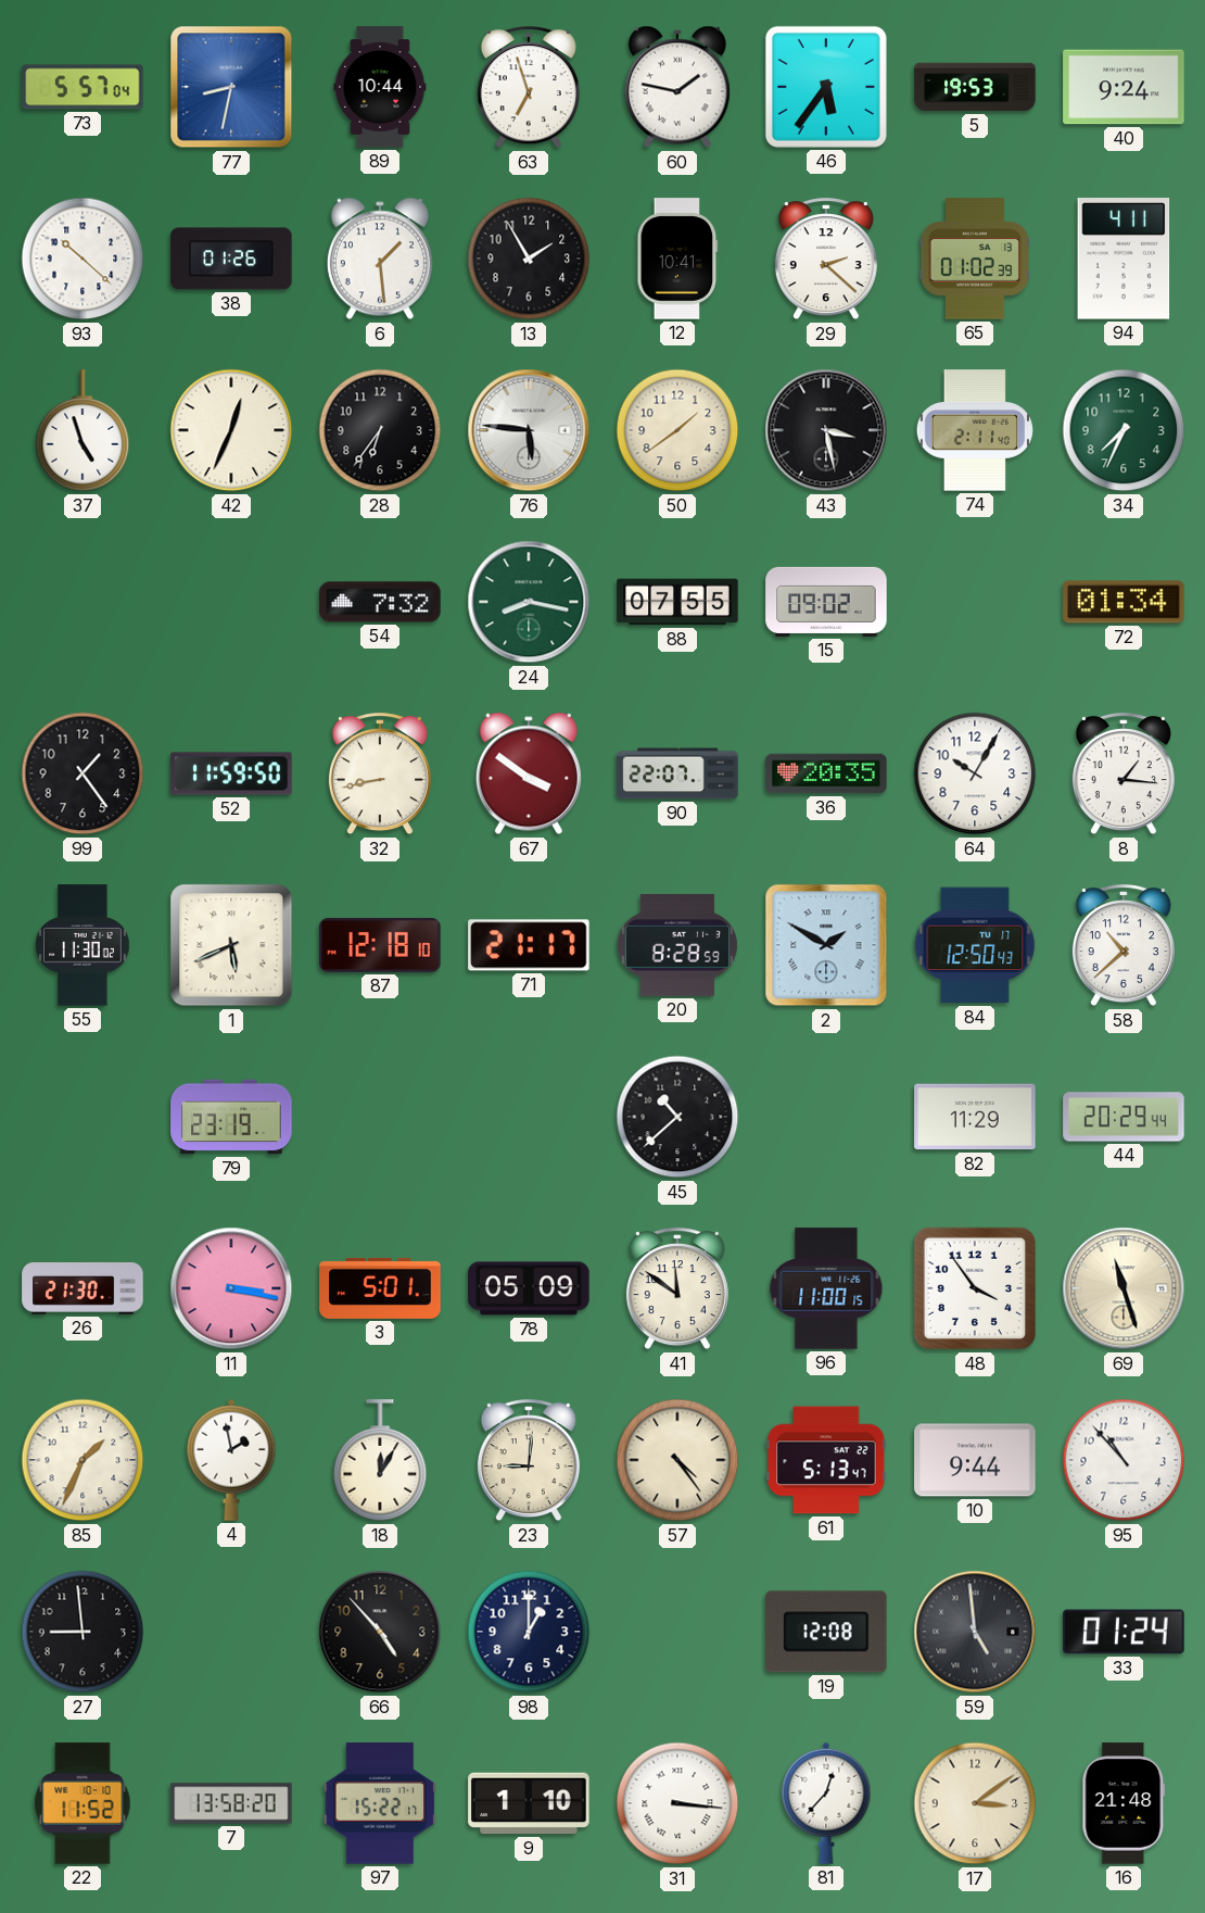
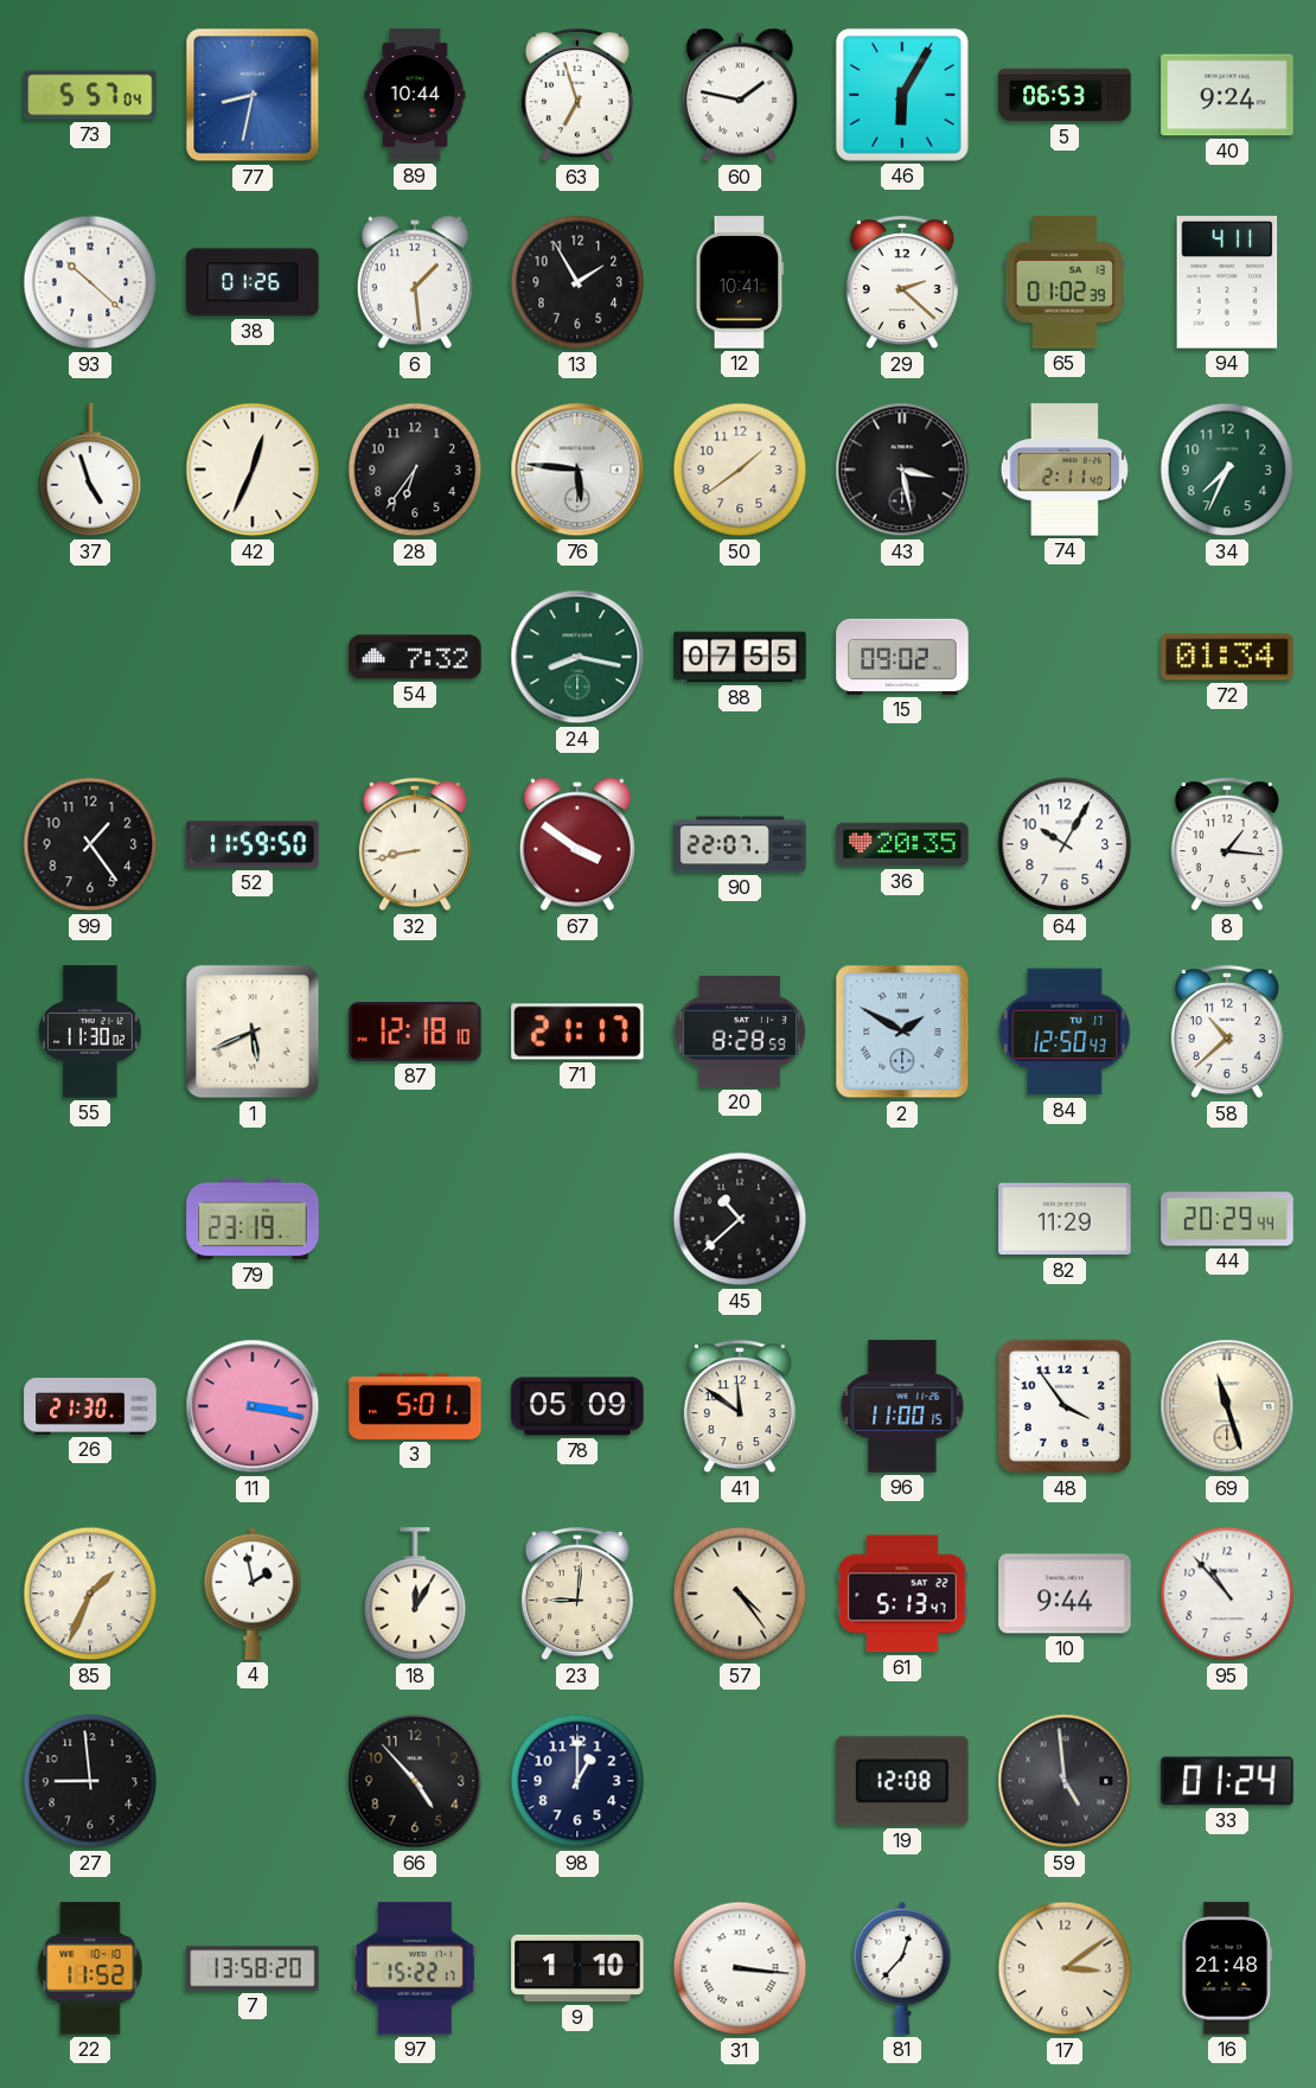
46: 5:36 -> 6:05
5: 19:53 -> 06:53
